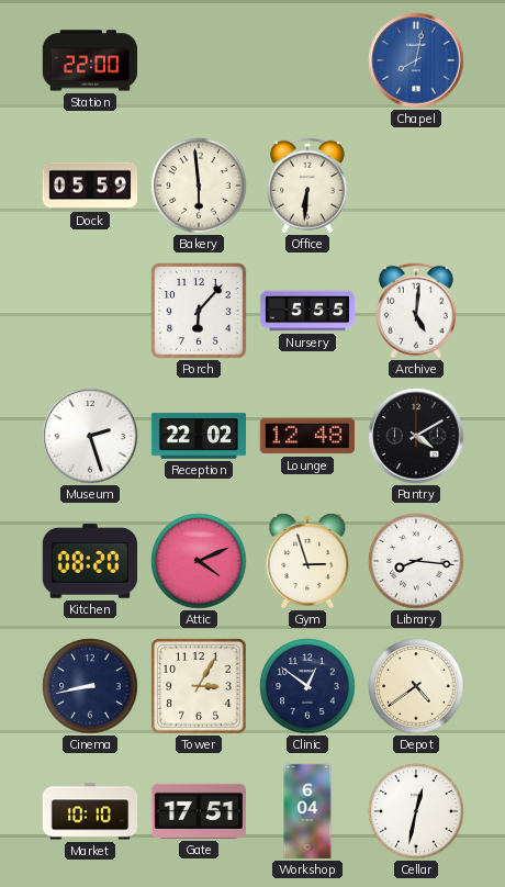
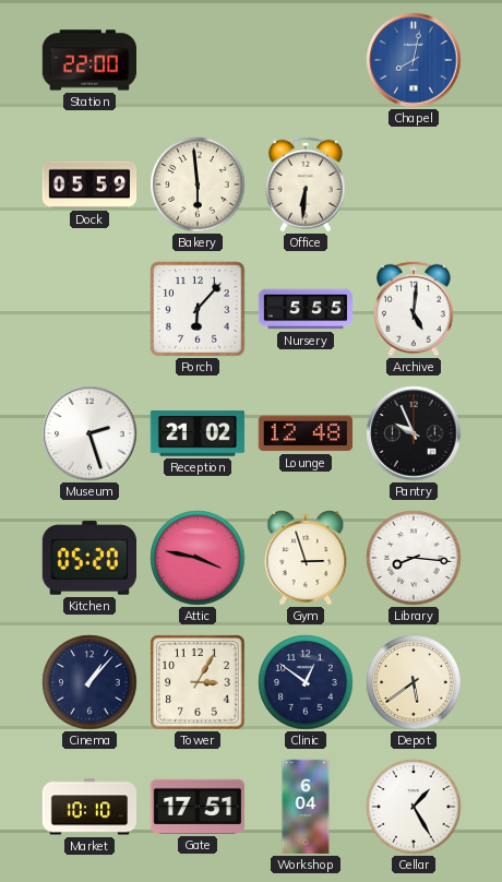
Reception: 22:02 -> 21:02
Pantry: 4:10 -> 9:56
Kitchen: 08:20 -> 05:20
Attic: 4:11 -> 3:47
Cinema: 8:43 -> 1:07
Depot: 4:39 -> 5:39
Cellar: 12:32 -> 1:25
